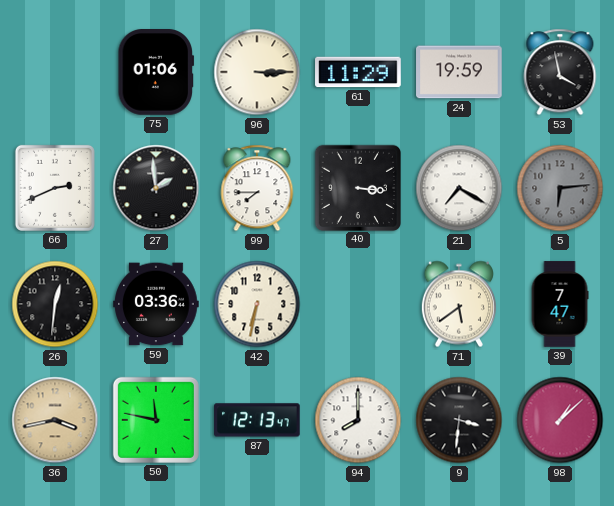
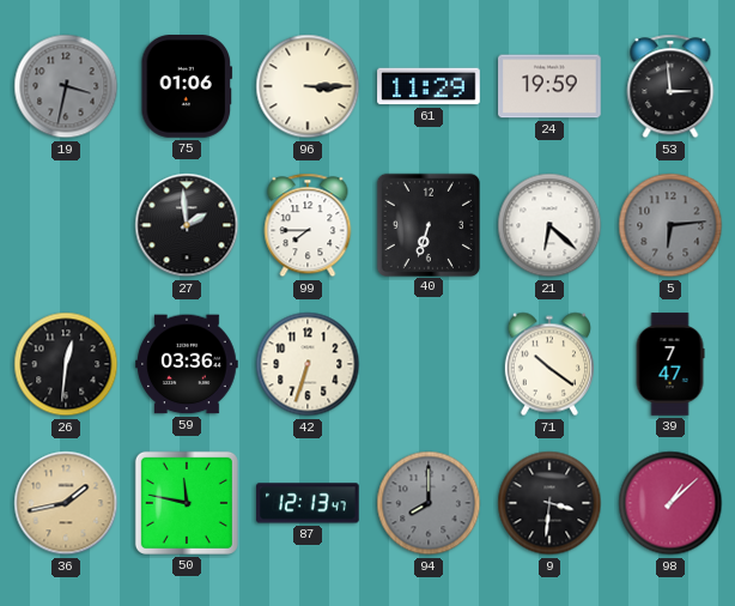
19: none -> 3:32
53: 3:58 -> 2:59
66: 2:41 -> none
40: 3:16 -> 6:33
21: 7:20 -> 6:22
42: 6:32 -> 6:33
71: 5:39 -> 10:21
36: 3:43 -> 1:43
94 dial: white -> grey
